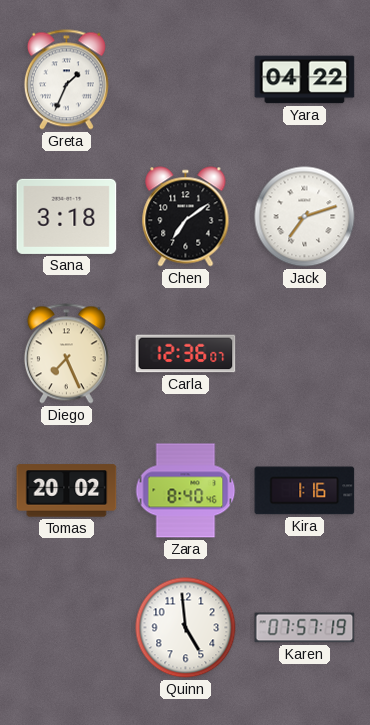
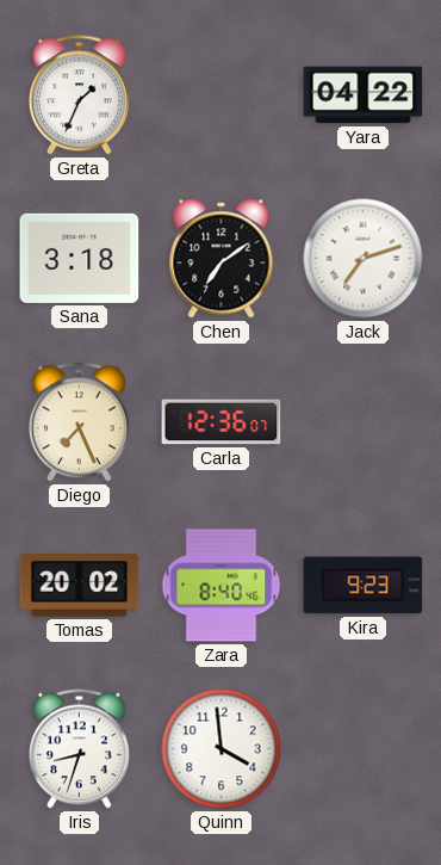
Kira: 1:16 -> 9:23
Iris: none -> 8:33
Quinn: 4:59 -> 3:59
Karen: 07:57 -> none
